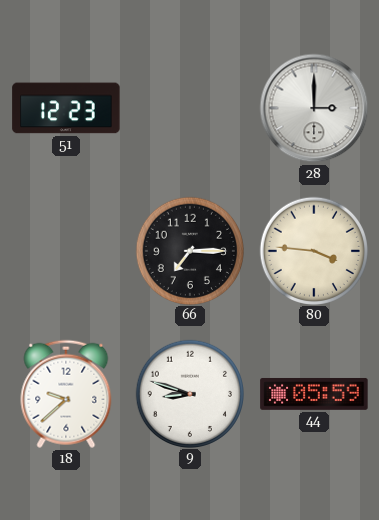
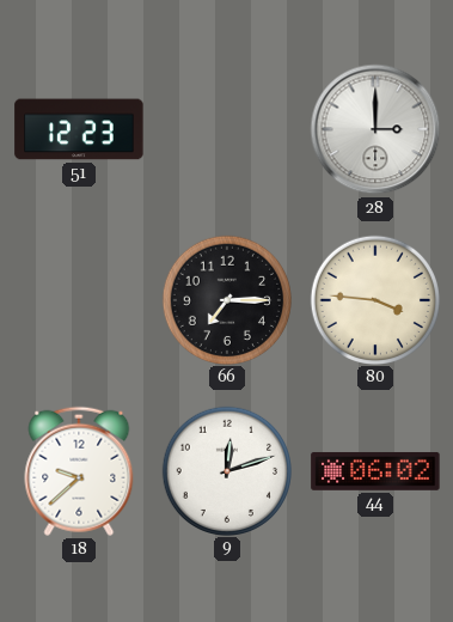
9: 8:48 -> 12:12
44: 05:59 -> 06:02
